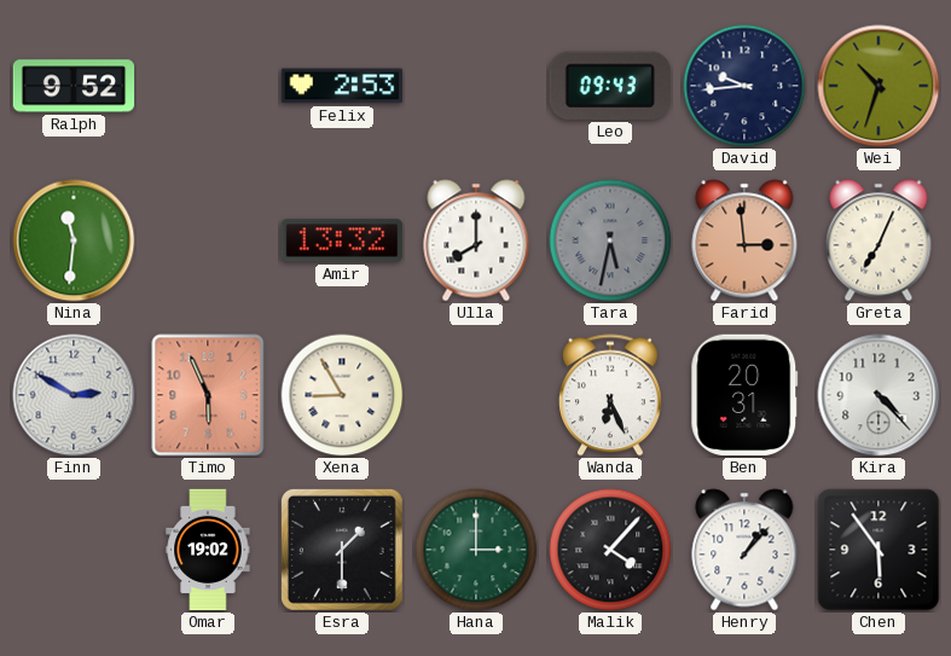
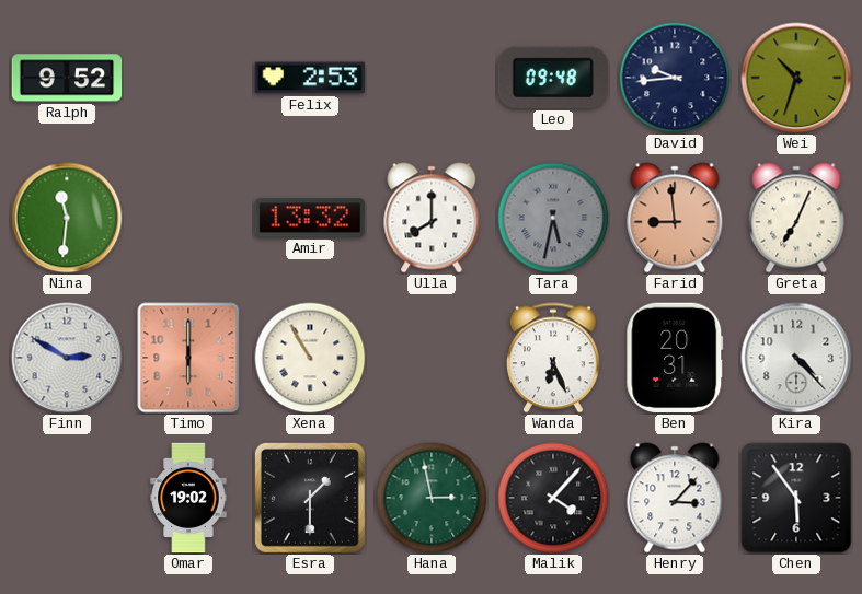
Leo: 09:43 -> 09:48
Farid: 2:59 -> 8:59
Timo: 5:56 -> 6:00
Xena: 8:55 -> 10:55
Hana: 3:00 -> 2:58
Henry: 1:07 -> 3:07
